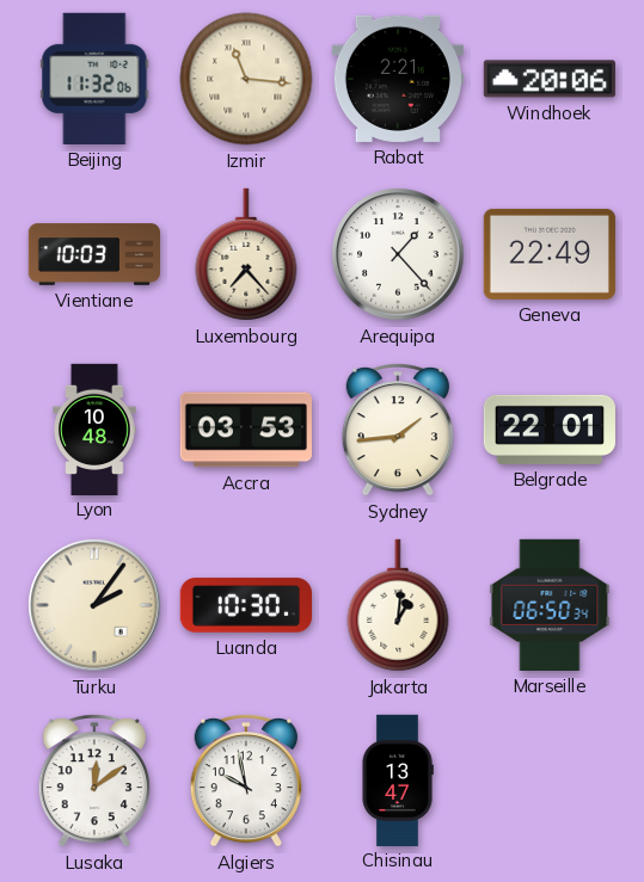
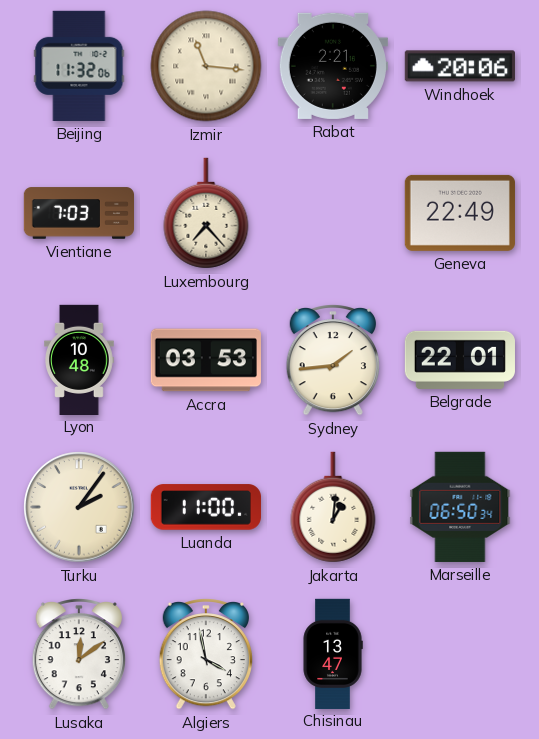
Vientiane: 10:03 -> 7:03
Arequipa: 1:23 -> none
Luanda: 10:30 -> 11:00
Algiers: 9:58 -> 3:58
